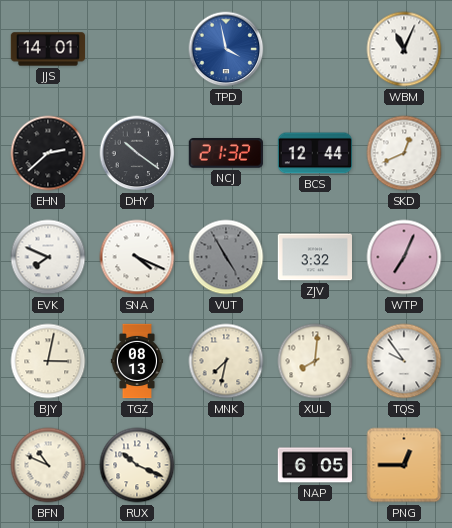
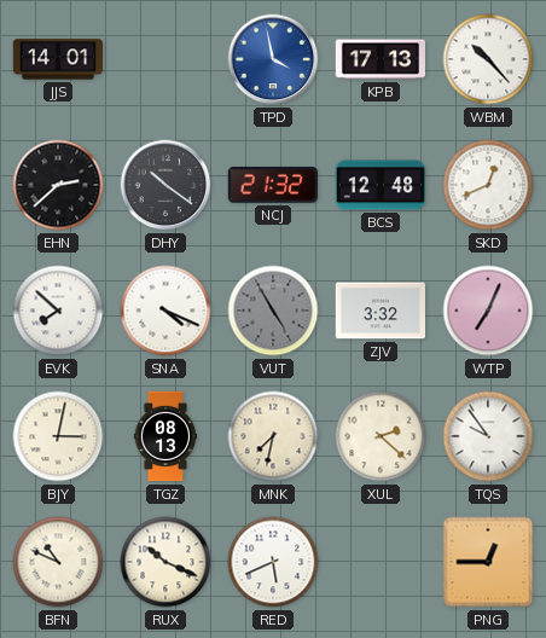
KPB: none -> 17:13
WBM: 11:04 -> 10:23
BCS: 12:44 -> 12:48
EVK: 7:49 -> 7:52
XUL: 8:01 -> 2:22
RED: none -> 5:41
NAP: 6:05 -> none
